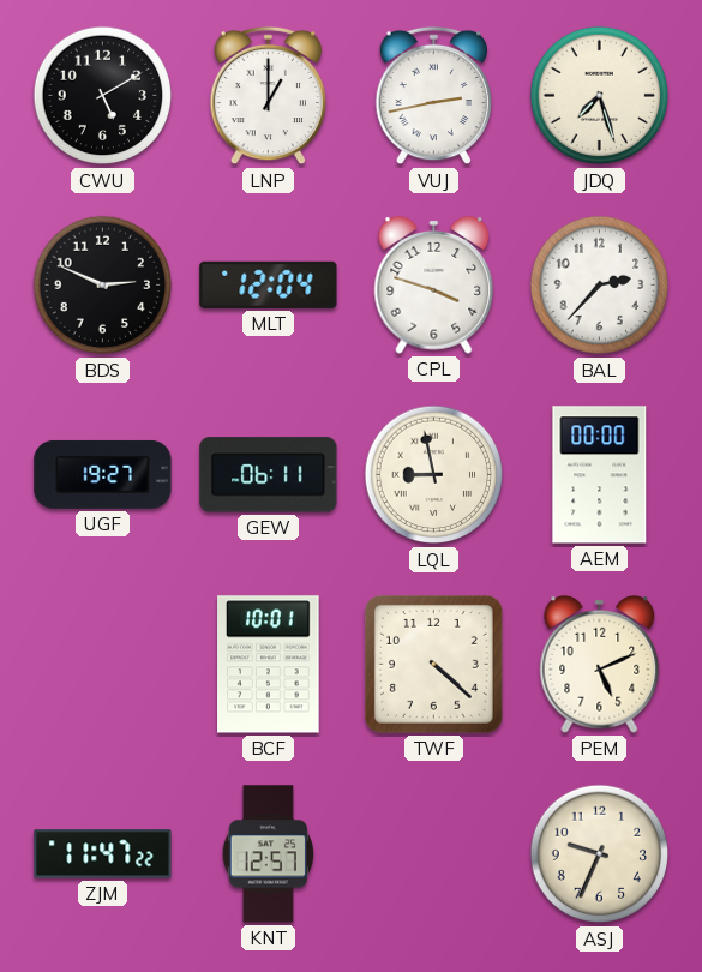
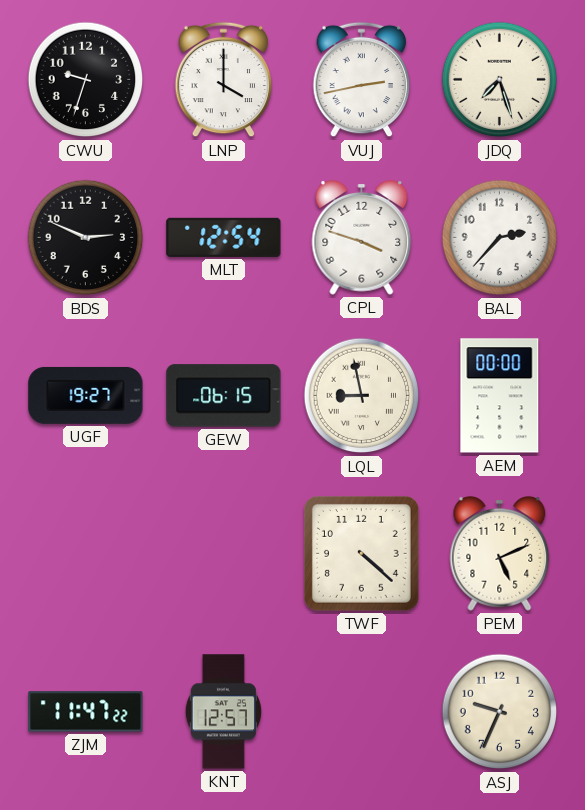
CWU: 5:10 -> 9:33
LNP: 1:00 -> 4:00
MLT: 12:04 -> 12:54
GEW: 06:11 -> 06:15
BCF: 10:01 -> none
